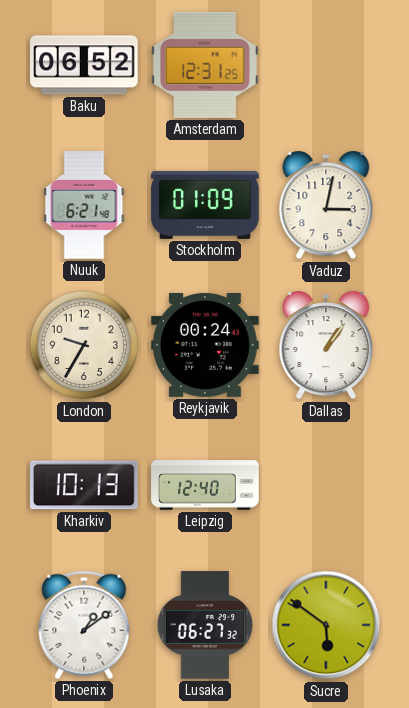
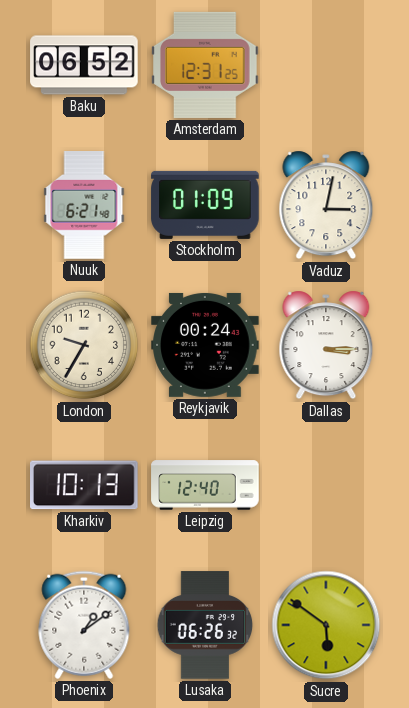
Dallas: 1:06 -> 3:15
Lusaka: 06:27 -> 06:26
